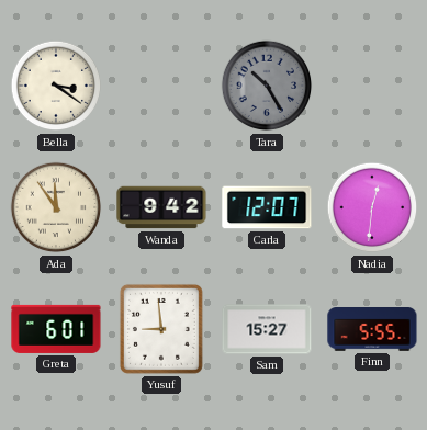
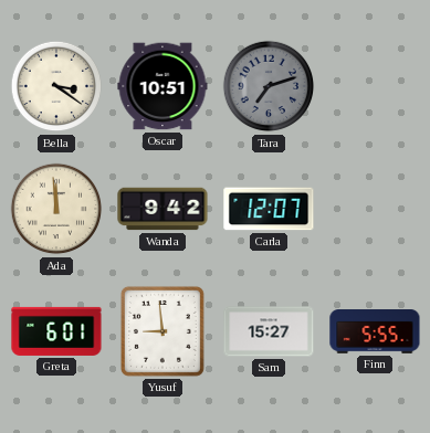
Oscar: none -> 10:51
Tara: 10:25 -> 7:12
Ada: 11:54 -> 11:59
Nadia: 12:31 -> none
